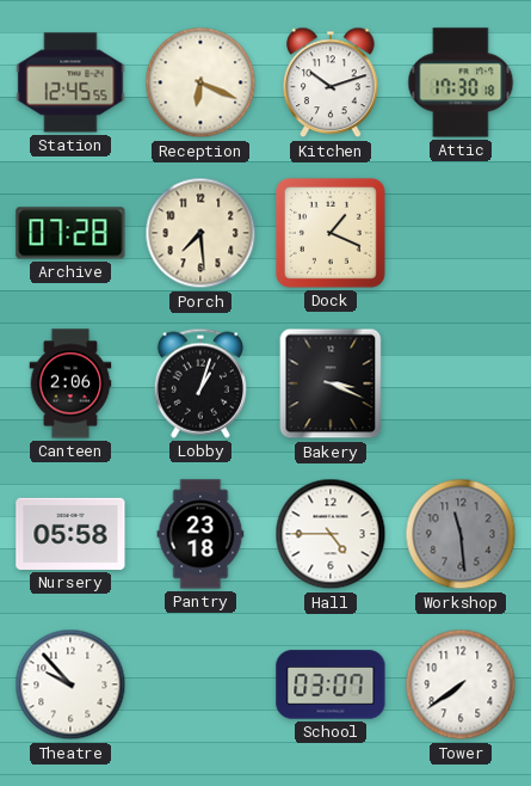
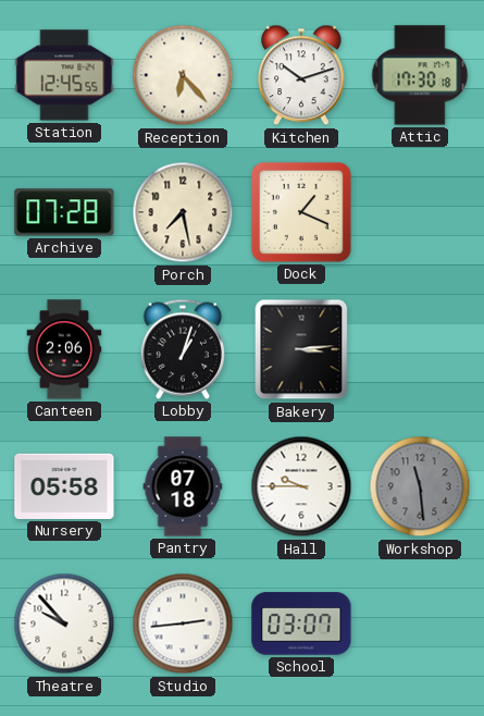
Reception: 6:19 -> 6:23
Porch: 7:29 -> 7:28
Bakery: 3:19 -> 3:14
Pantry: 23:18 -> 07:18
Hall: 4:45 -> 9:45
Studio: none -> 2:44
Tower: 7:39 -> none
